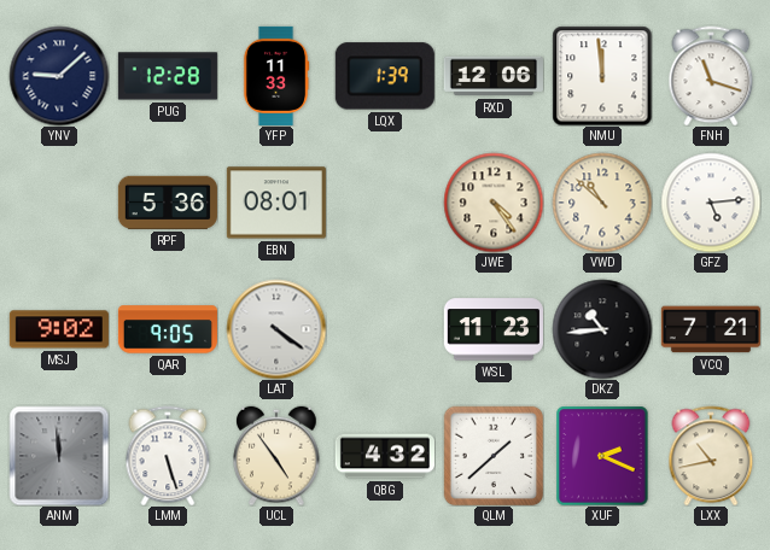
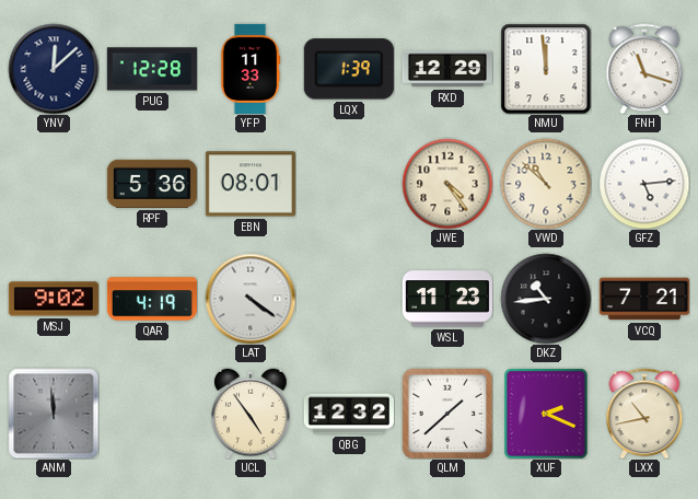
YNV: 9:08 -> 12:08
RXD: 12:06 -> 12:29
QAR: 9:05 -> 4:19
LMM: 5:27 -> none
QBG: 4:32 -> 12:32
